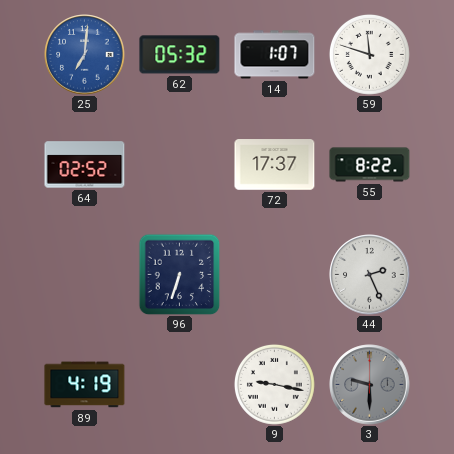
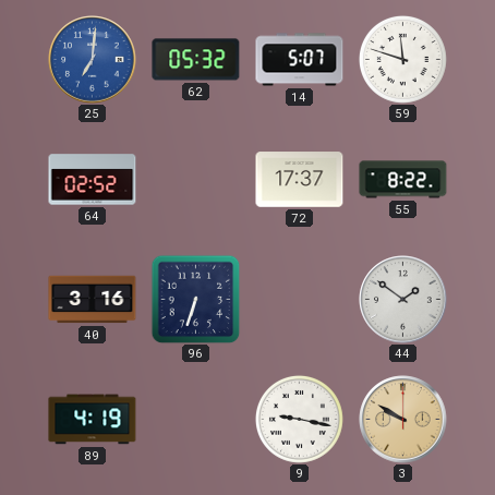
14: 1:07 -> 5:07
40: none -> 3:16
44: 2:26 -> 1:51
3: 9:30 -> 9:50
3 dial: grey -> champagne
